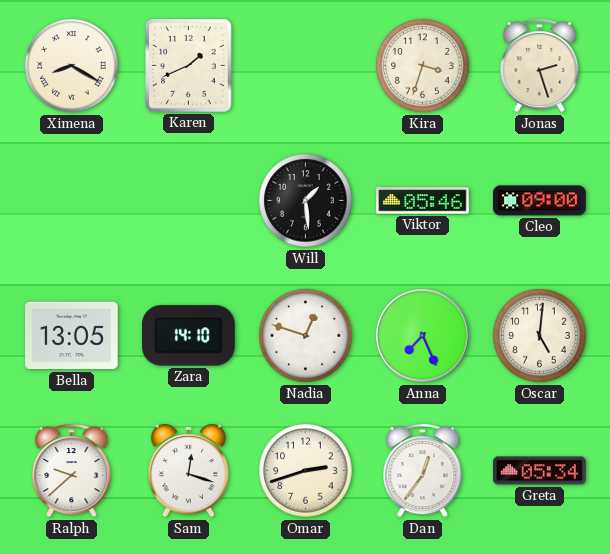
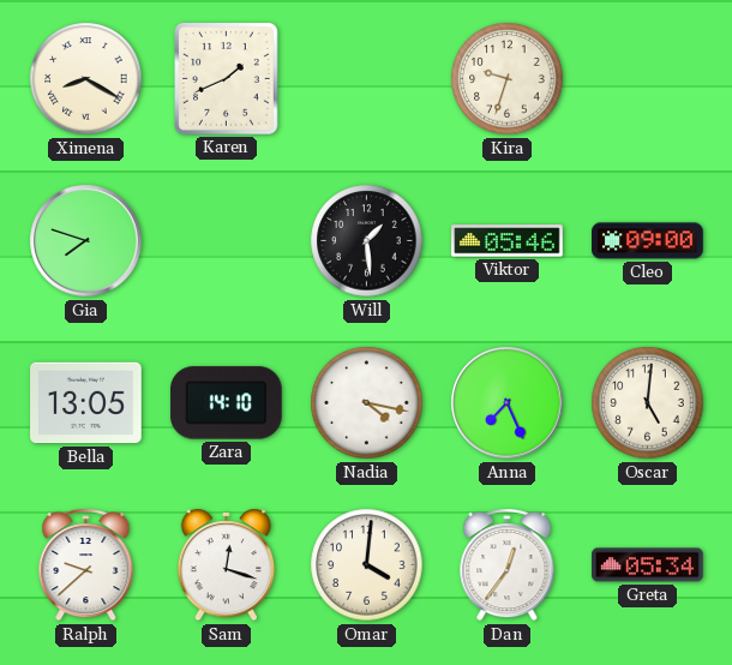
Kira: 3:33 -> 9:33
Jonas: 2:27 -> none
Gia: none -> 7:48
Nadia: 12:48 -> 4:17
Omar: 2:42 -> 4:01
